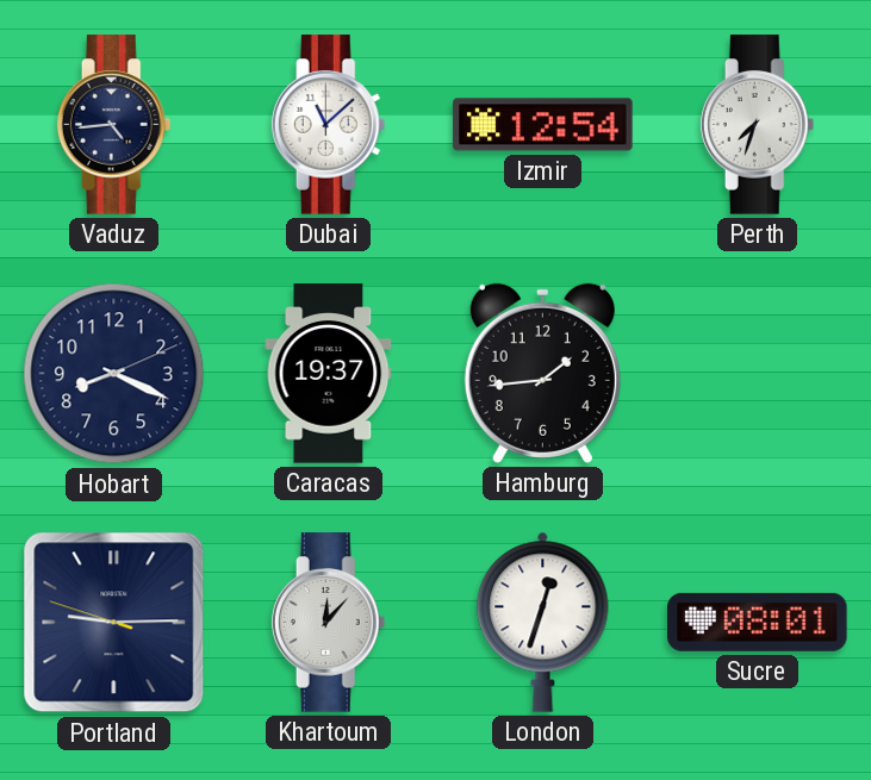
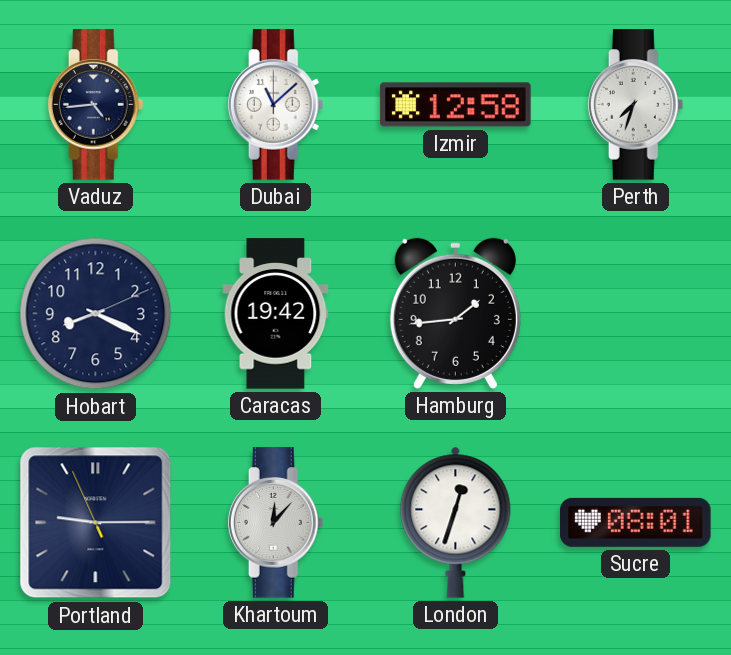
Izmir: 12:54 -> 12:58
Caracas: 19:37 -> 19:42
Portland: 9:14:48 -> 9:14:56
